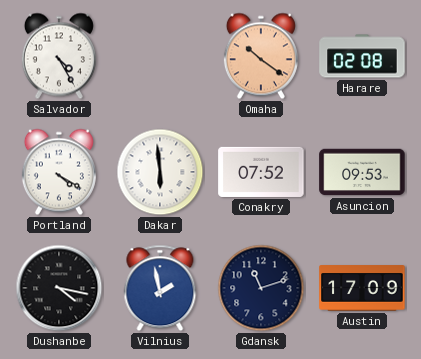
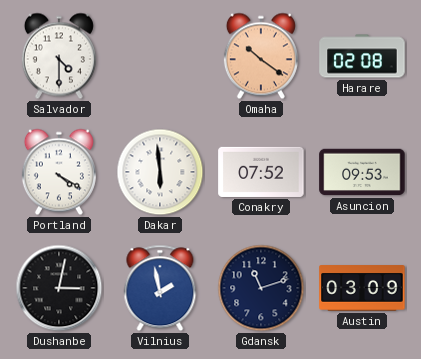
Salvador: 4:25 -> 4:30
Dushanbe: 4:17 -> 3:02
Austin: 17:09 -> 03:09
